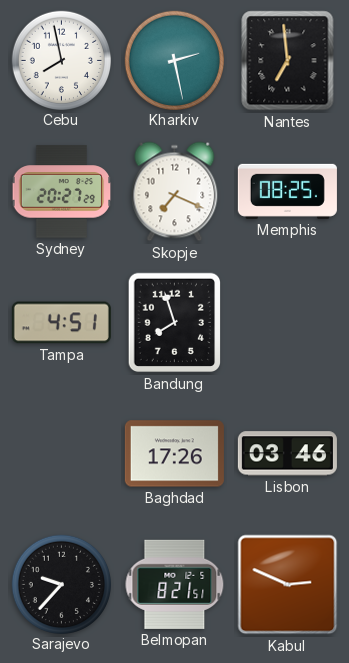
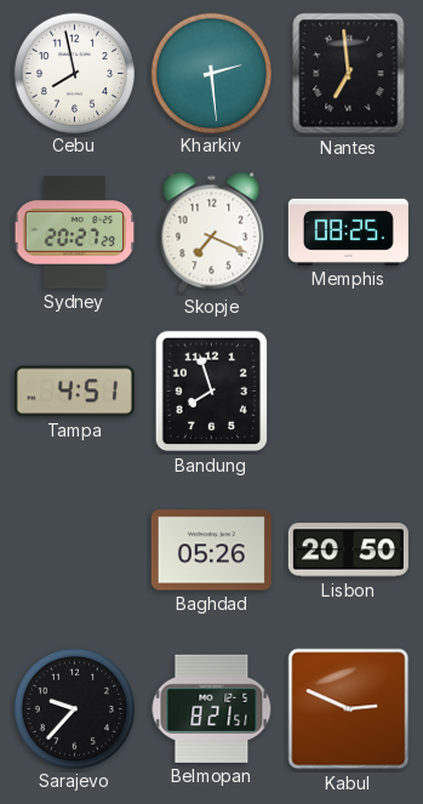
Kharkiv: 2:28 -> 2:29
Baghdad: 17:26 -> 05:26
Lisbon: 03:46 -> 20:50
